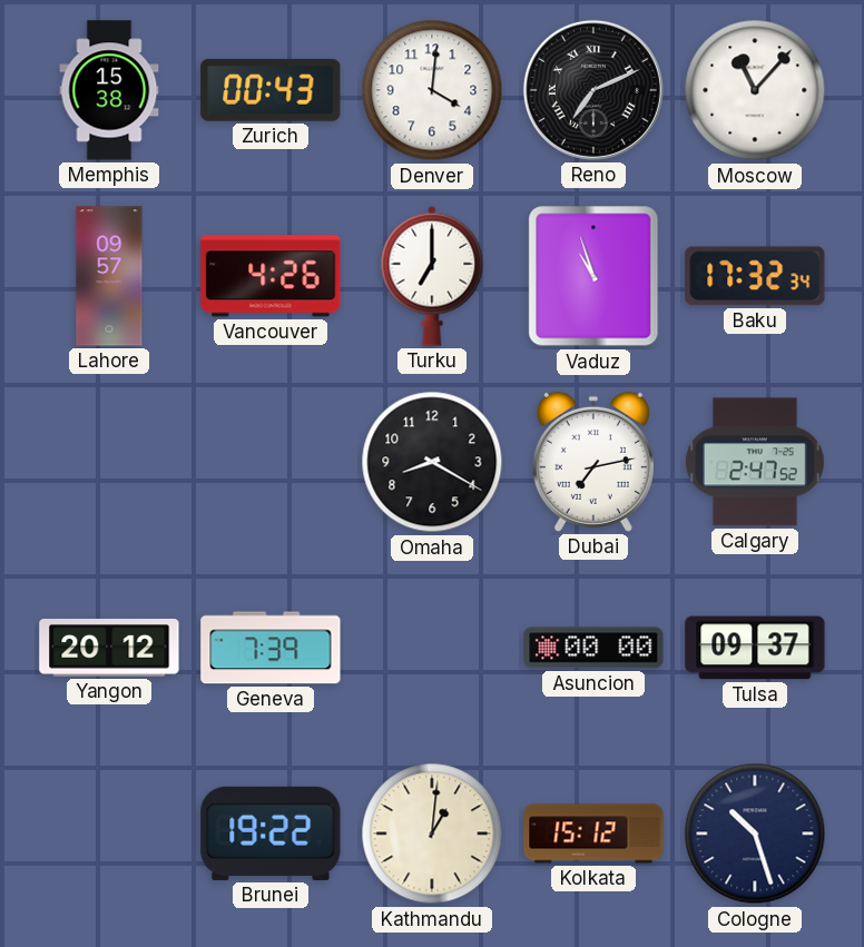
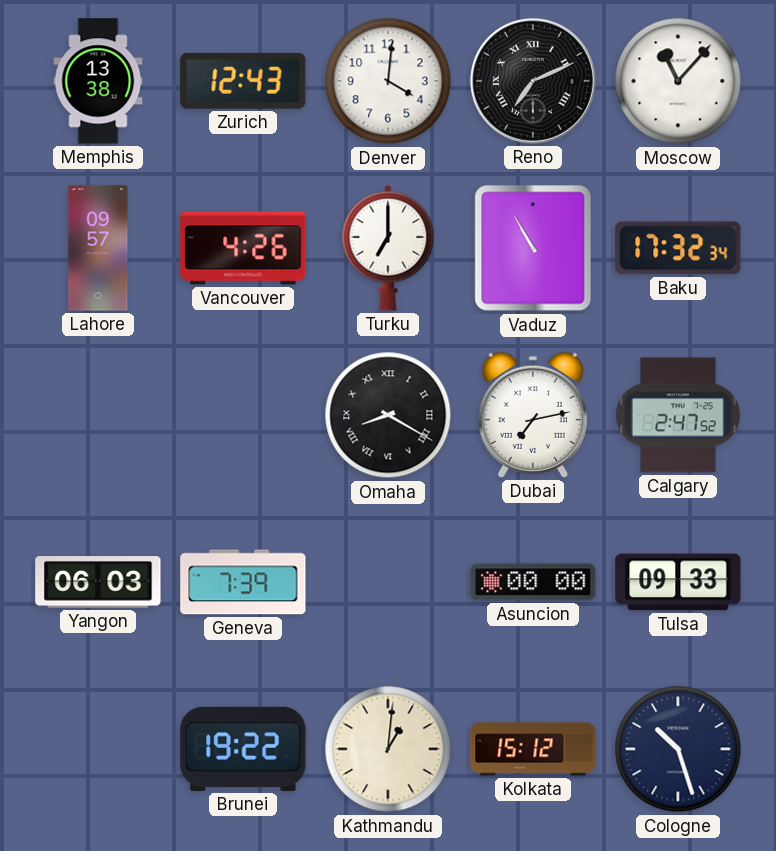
Memphis: 15:38 -> 13:38
Zurich: 00:43 -> 12:43
Vaduz: 10:57 -> 10:55
Omaha numerals: Arabic -> Roman
Yangon: 20:12 -> 06:03
Tulsa: 09:37 -> 09:33
